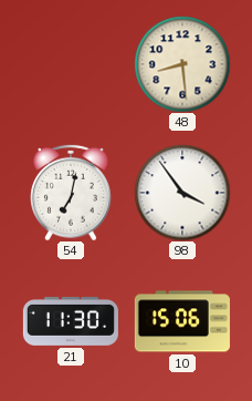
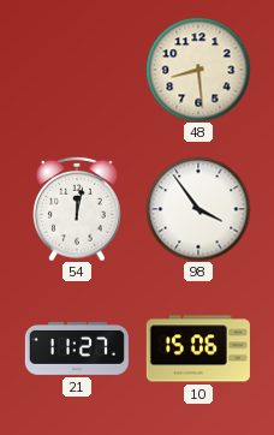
54: 7:02 -> 12:02
21: 11:30 -> 11:27
